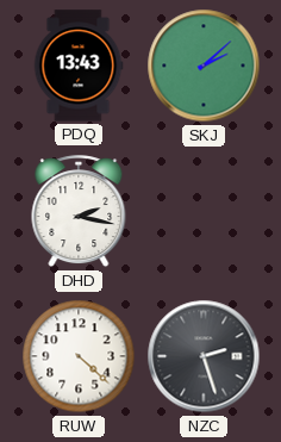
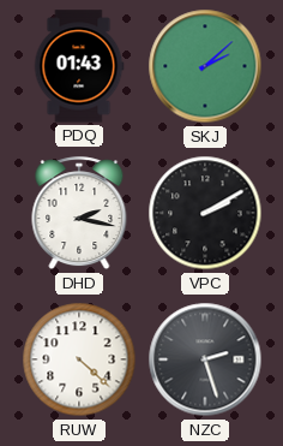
PDQ: 13:43 -> 01:43
VPC: none -> 2:10
